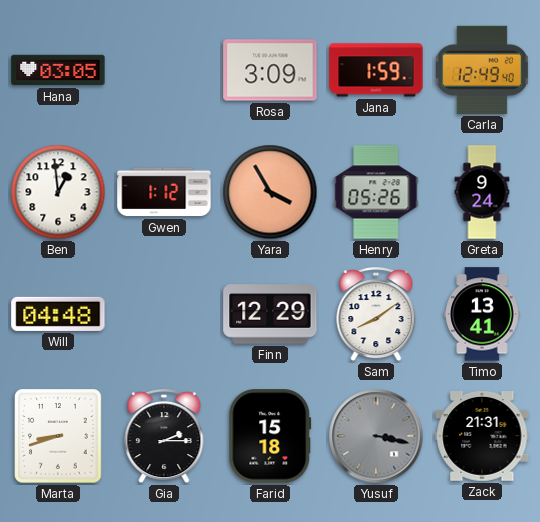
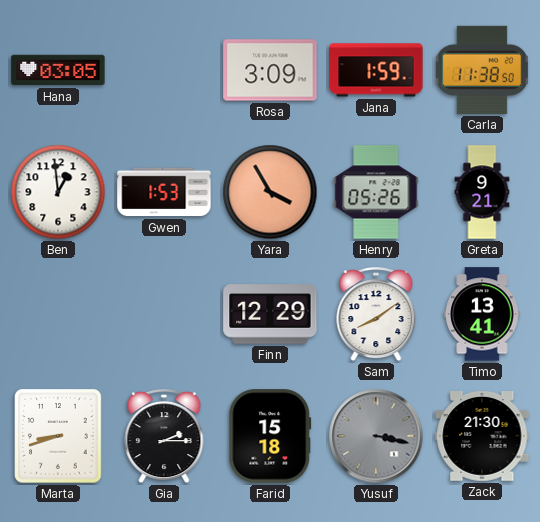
Carla: 12:49 -> 11:38
Gwen: 1:12 -> 1:53
Greta: 9:24 -> 9:21
Will: 04:48 -> none
Zack: 21:31 -> 21:30
